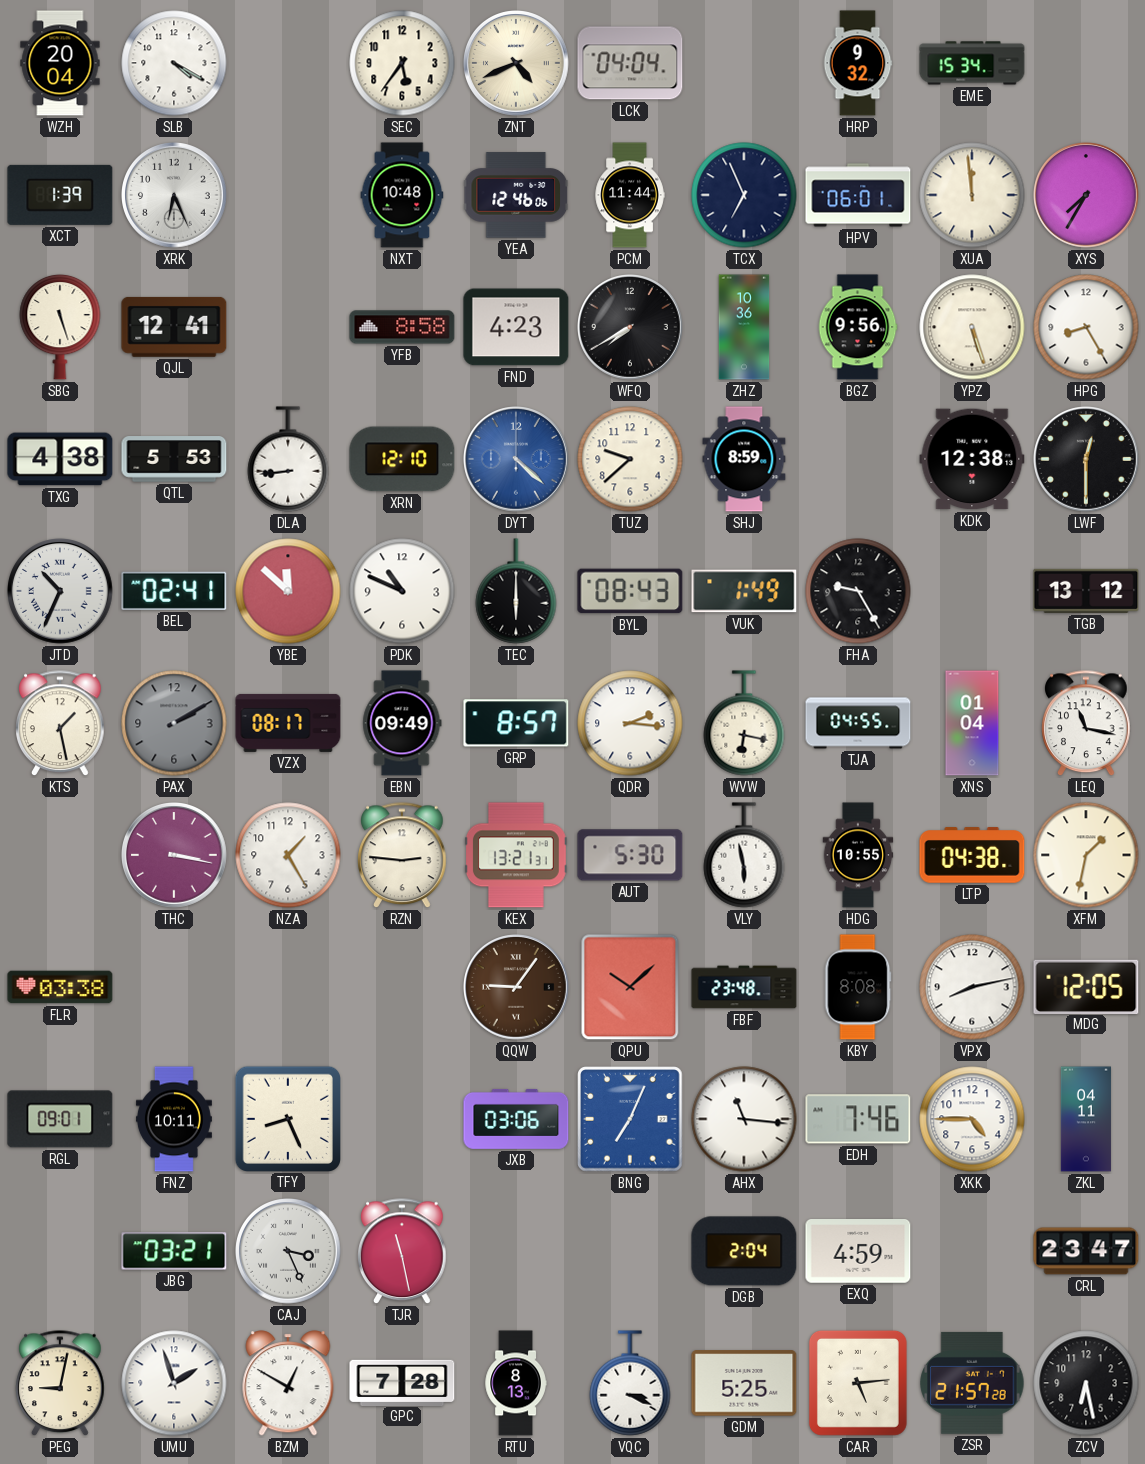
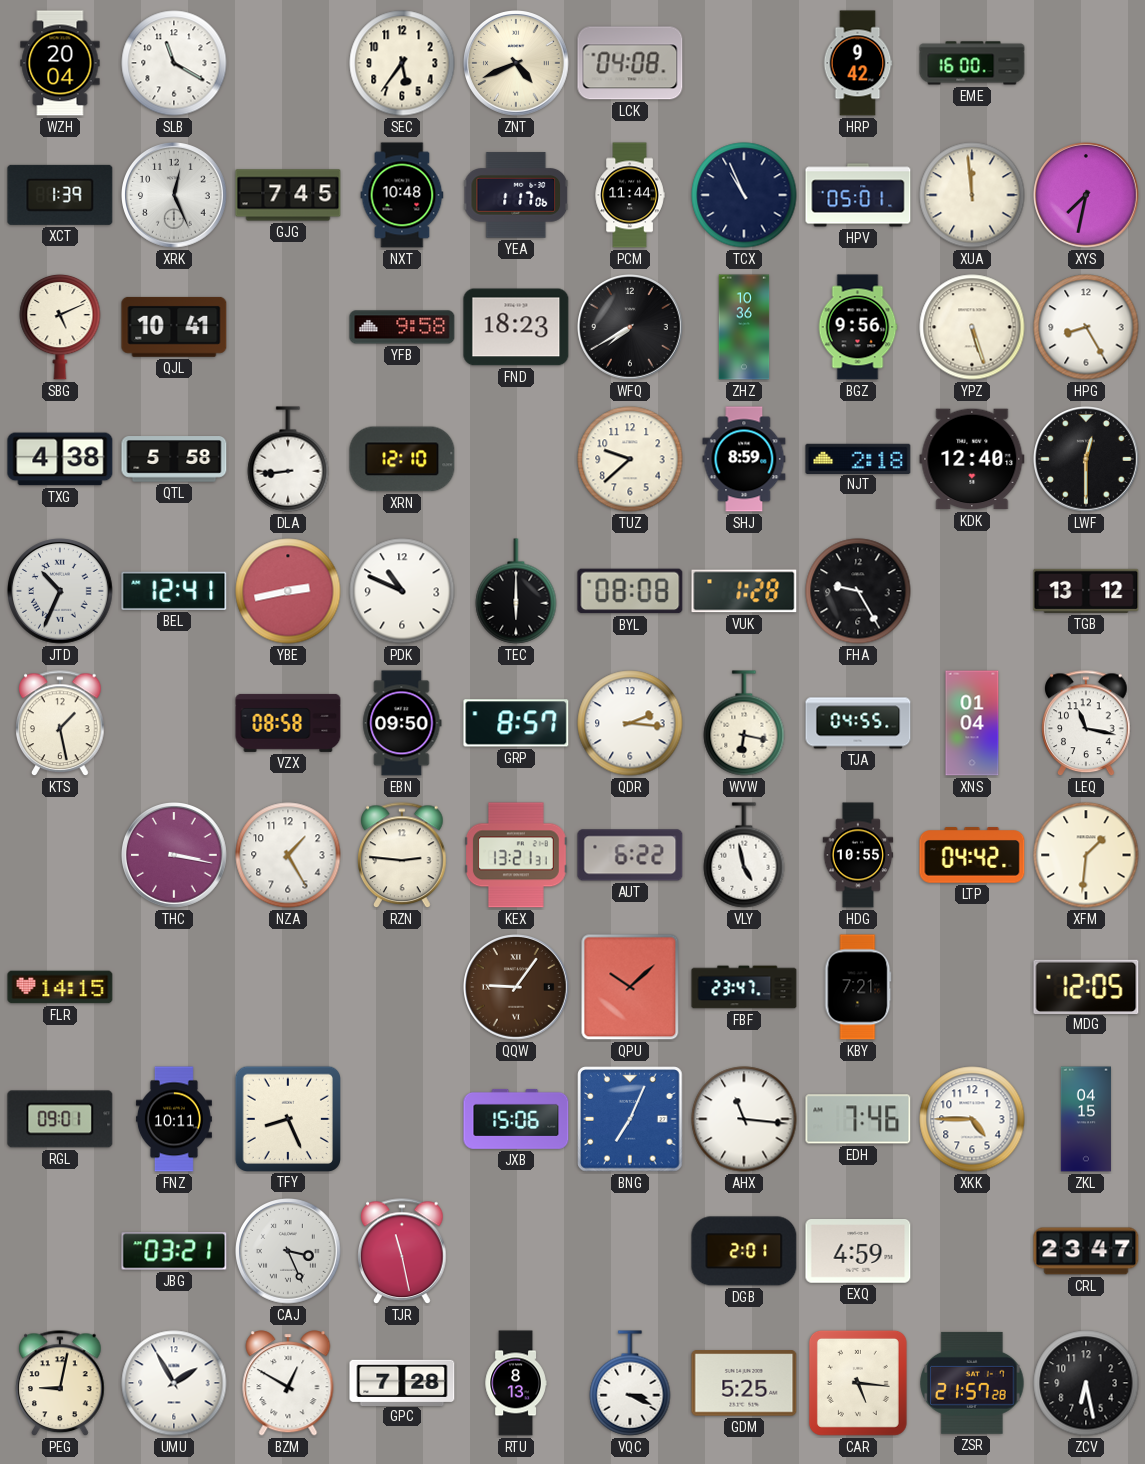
SLB: 4:20 -> 11:20
LCK: 04:04 -> 04:08
HRP: 9:32 -> 9:42
EME: 15:34 -> 16:00
XRK: 6:26 -> 12:26
GJG: none -> 7:45
YEA: 12:46 -> 1:17
TCX: 6:56 -> 10:56
HPV: 06:01 -> 05:01
XYS: 7:35 -> 7:32
SBG: 5:27 -> 5:11
QJL: 12:41 -> 10:41
YFB: 8:58 -> 9:58
FND: 4:23 -> 18:23
QTL: 5:53 -> 5:58
DYT: 4:22 -> none
NJT: none -> 2:18
KDK: 12:38 -> 12:40
BEL: 02:41 -> 12:41
YBE: 11:52 -> 2:43
BYL: 08:43 -> 08:08
VUK: 1:49 -> 1:28
PAX: 2:10 -> none
VZX: 08:17 -> 08:58
EBN: 09:49 -> 09:50
AUT: 5:30 -> 6:22
VLY: 5:58 -> 4:58
LTP: 04:38 -> 04:42
XFM: 1:32 -> 1:31
FLR: 03:38 -> 14:15
FBF: 23:48 -> 23:47
KBY: 8:08 -> 7:21
VPX: 8:13 -> none
JXB: 03:06 -> 15:06
ZKL: 04:11 -> 04:15
DGB: 2:04 -> 2:01
UMU: 1:57 -> 1:55
CAR: 5:14 -> 5:16
